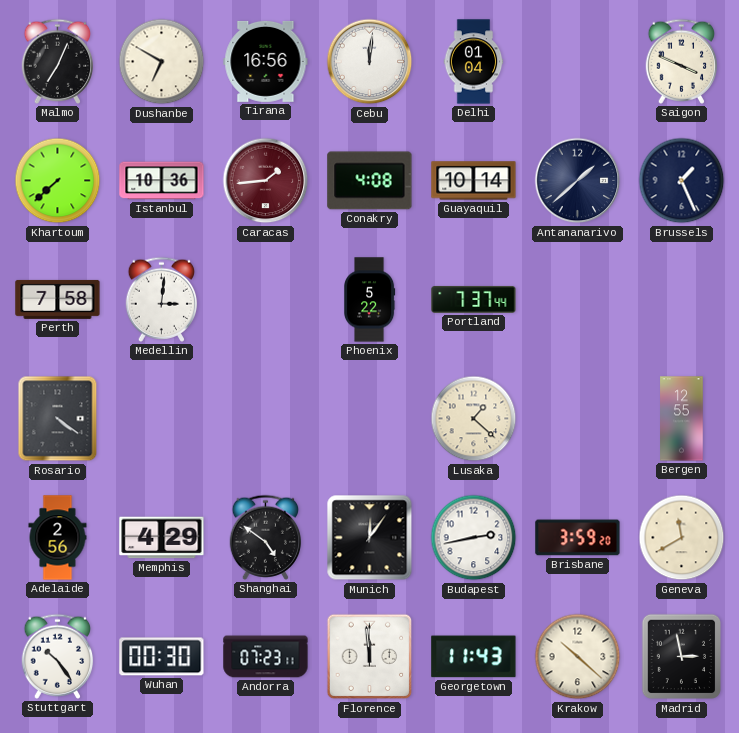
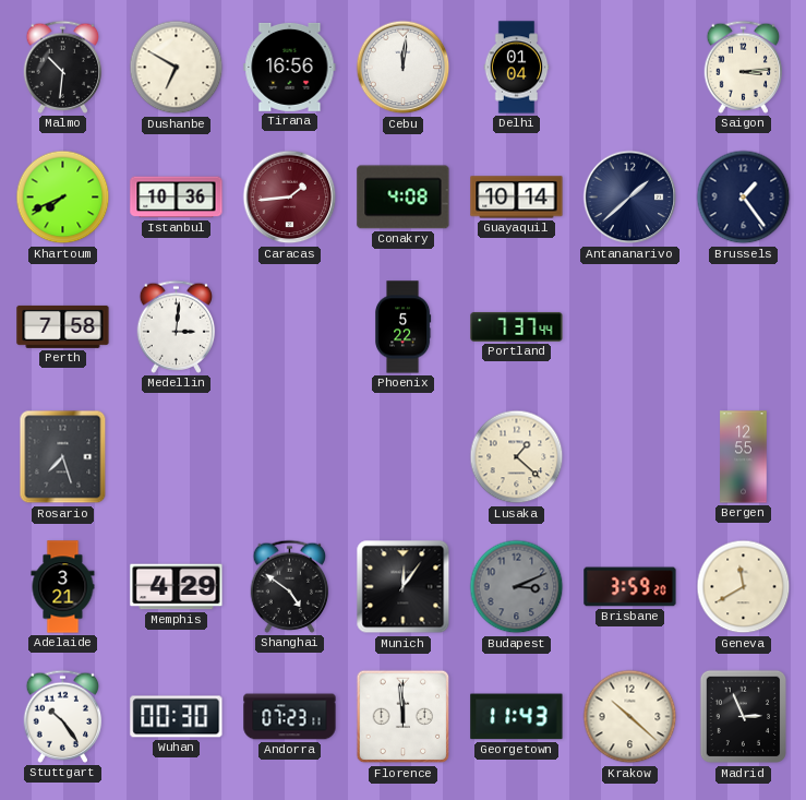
Malmo: 7:04 -> 10:31
Saigon: 3:49 -> 3:14
Khartoum: 7:38 -> 7:41
Brussels: 1:26 -> 1:24
Rosario: 4:21 -> 7:27
Adelaide: 2:56 -> 3:21
Budapest: 2:43 -> 3:11
Budapest dial: white -> grey
Madrid: 2:58 -> 2:56
